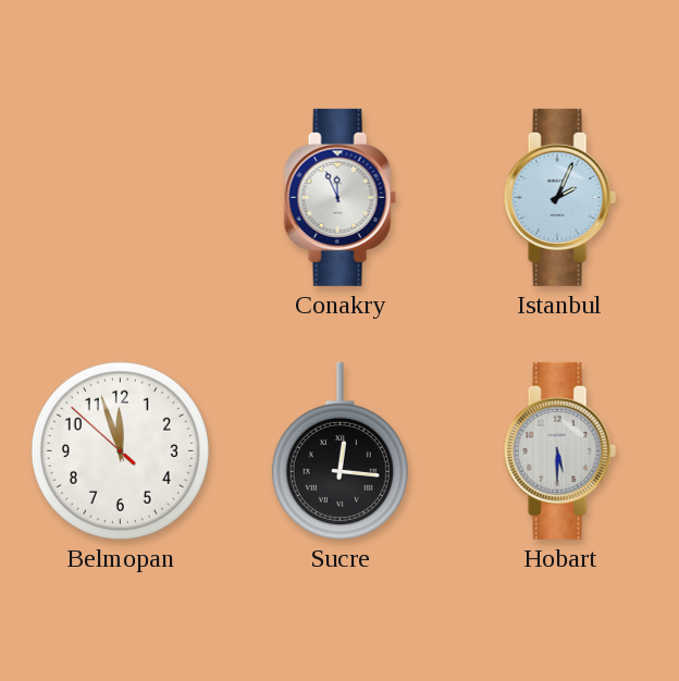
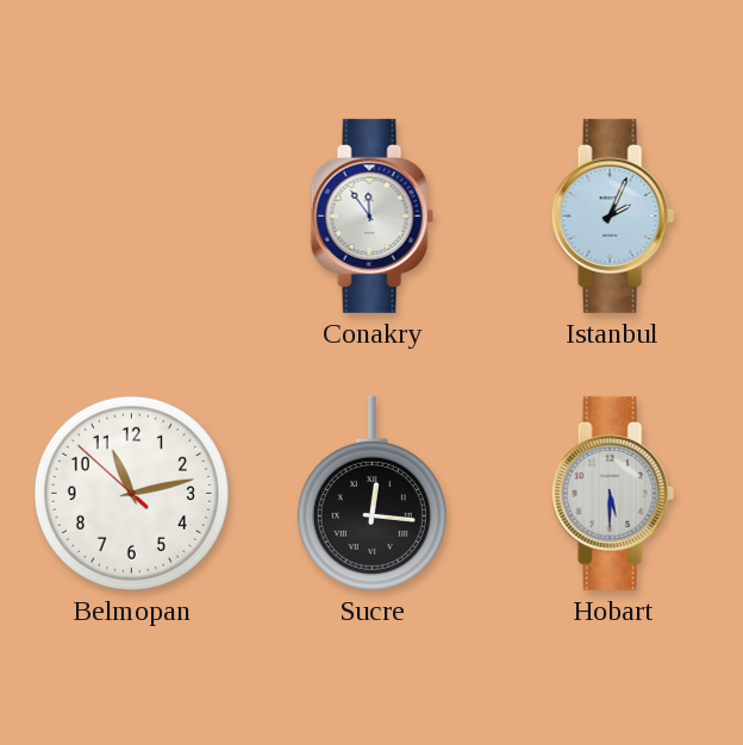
Conakry: 11:56 -> 11:54
Belmopan: 11:56 -> 11:12
